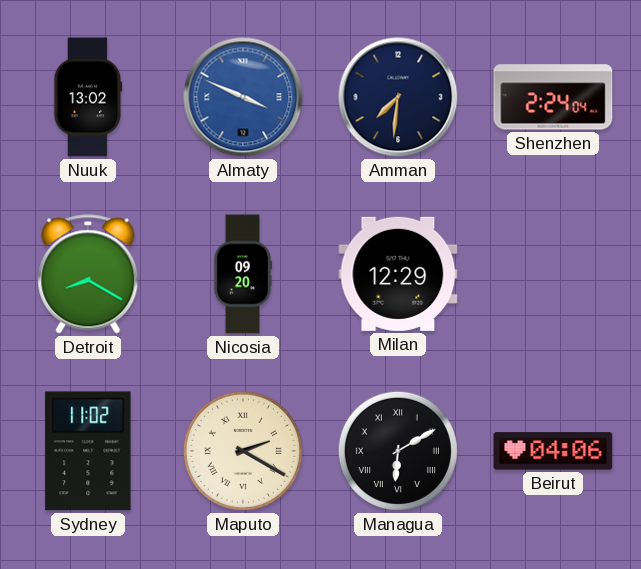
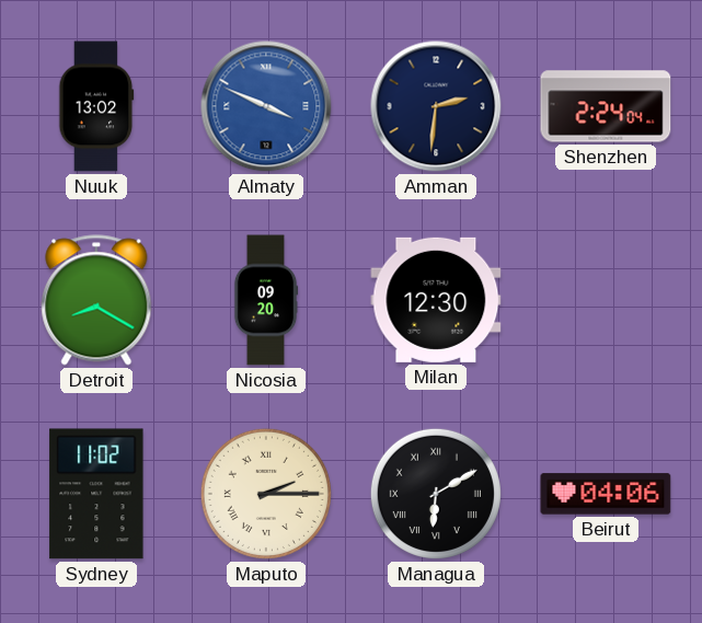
Amman: 7:31 -> 2:31
Milan: 12:29 -> 12:30
Maputo: 2:20 -> 2:15
